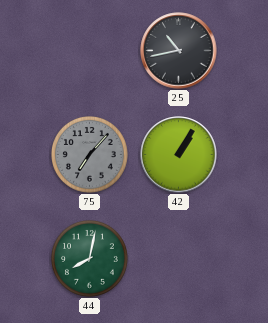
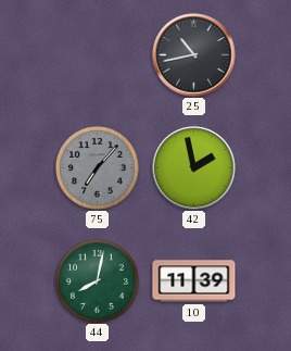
42: 1:05 -> 1:58
10: none -> 11:39
